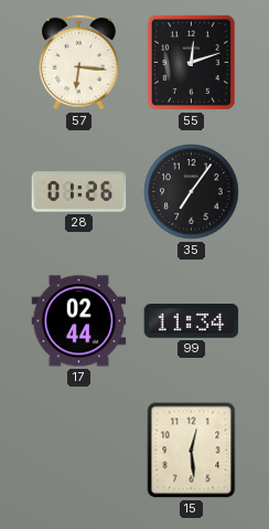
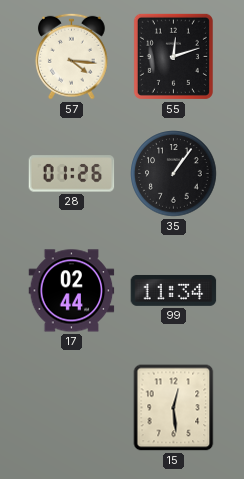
57: 6:16 -> 4:16
35: 7:06 -> 1:06
